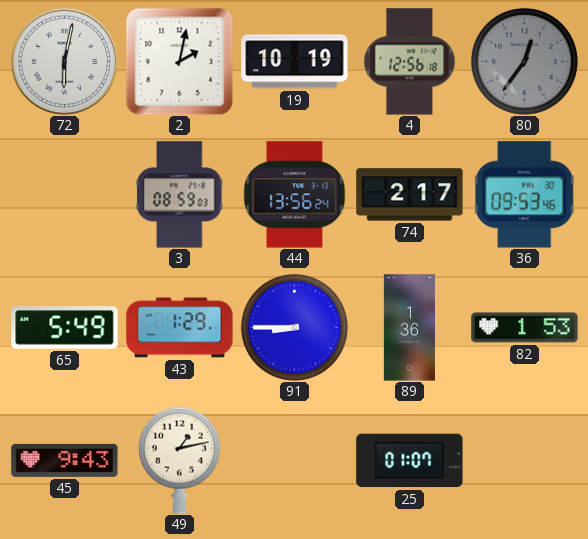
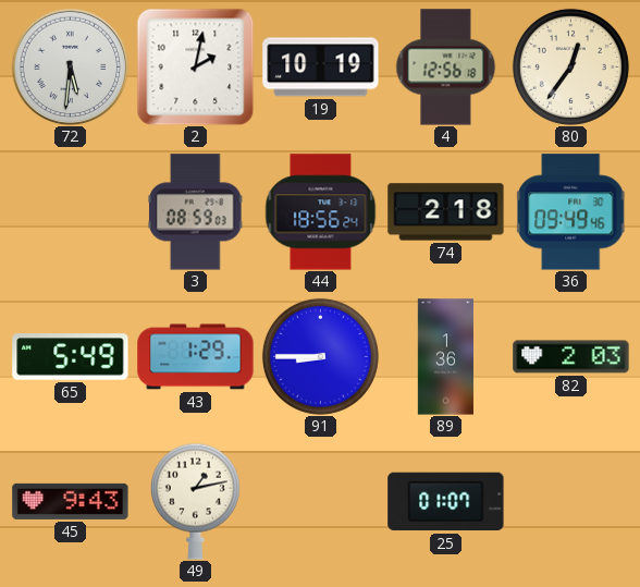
72: 6:02 -> 5:31
80 dial: grey -> cream
44: 13:56 -> 18:56
74: 2:17 -> 2:18
36: 09:53 -> 09:49
82: 1:53 -> 2:03
